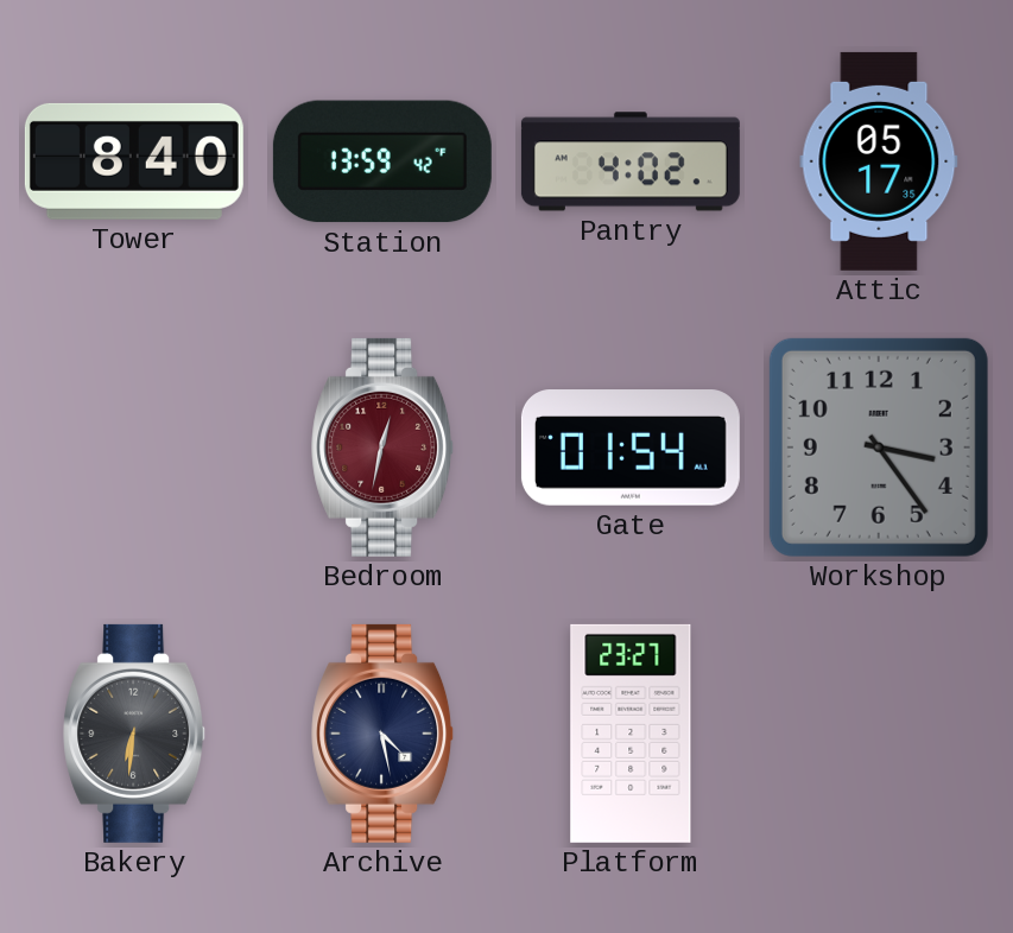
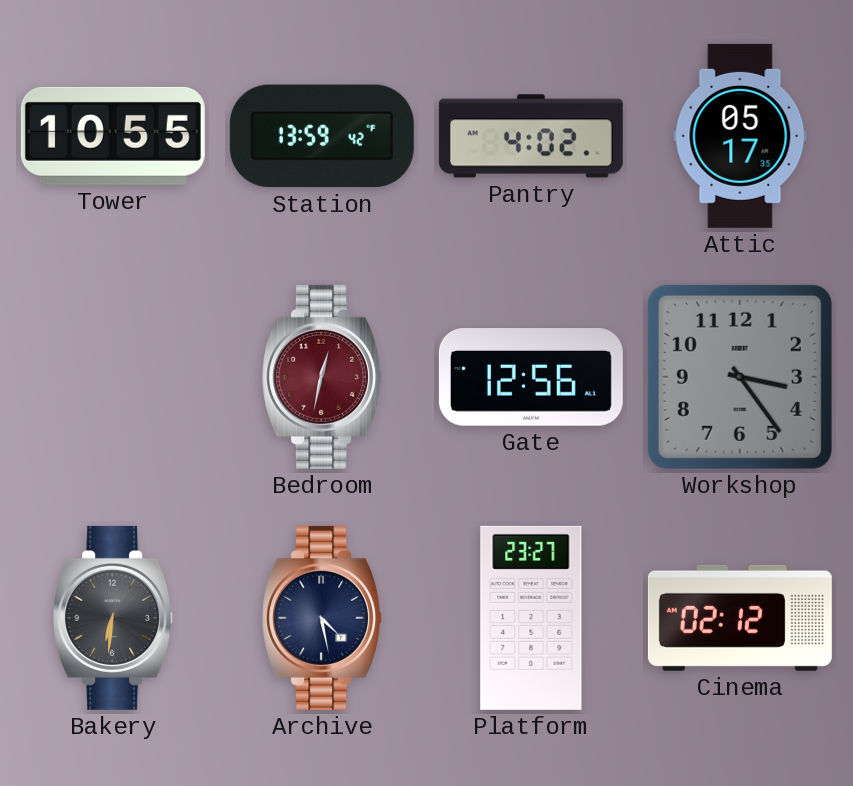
Tower: 8:40 -> 10:55
Gate: 01:54 -> 12:56
Cinema: none -> 02:12
